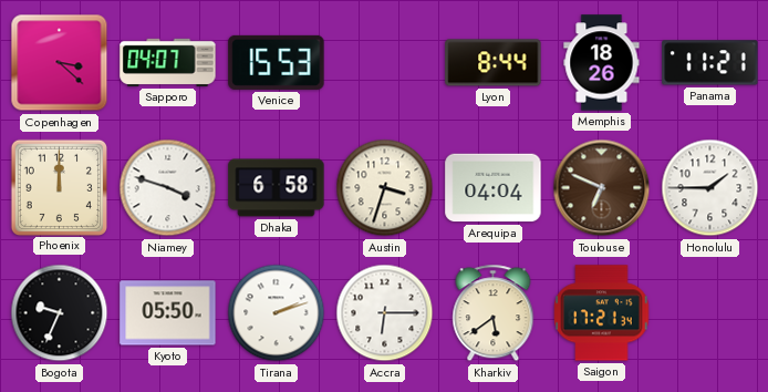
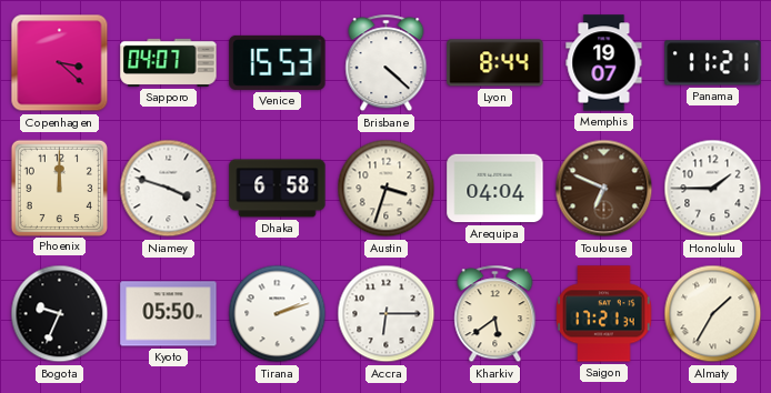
Brisbane: none -> 4:22
Memphis: 18:26 -> 19:07
Almaty: none -> 1:35
